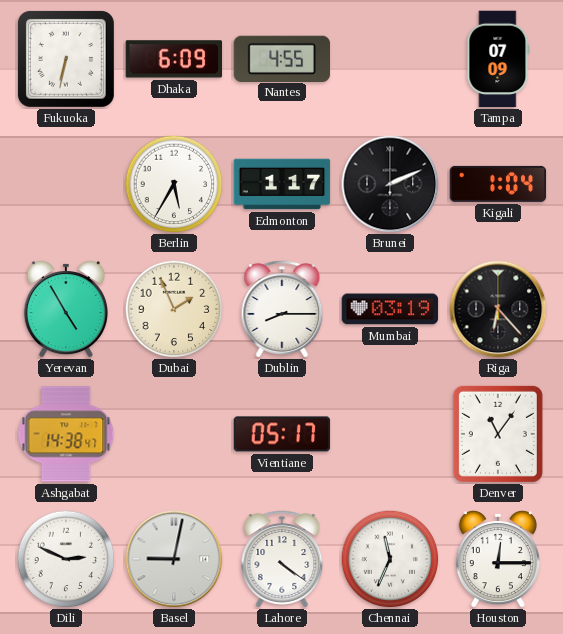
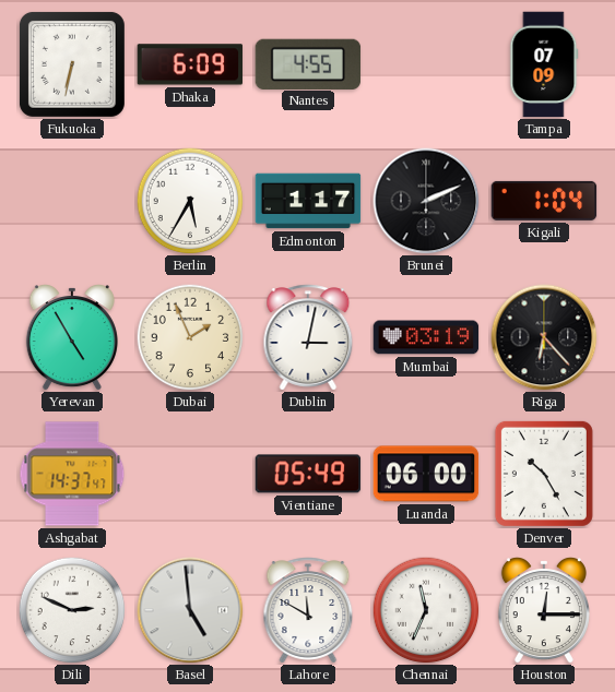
Dublin: 8:15 -> 3:02
Ashgabat: 14:38 -> 14:37
Vientiane: 05:17 -> 05:49
Luanda: none -> 06:00
Denver: 11:06 -> 10:25
Basel: 9:02 -> 4:59
Lahore: 4:21 -> 11:50
